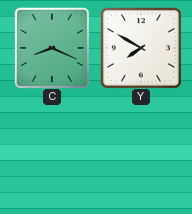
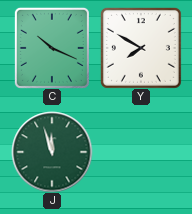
C: 8:19 -> 10:19
J: none -> 11:57
